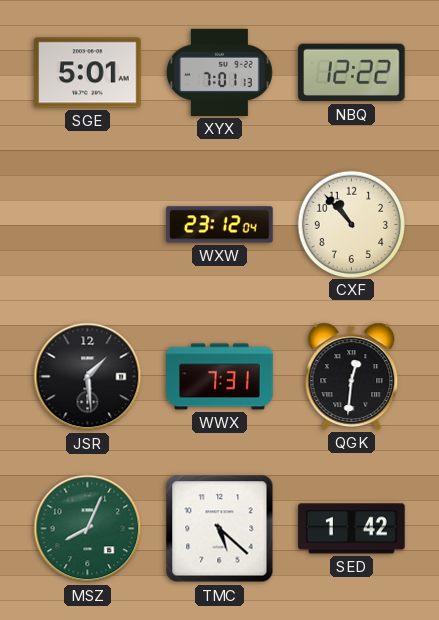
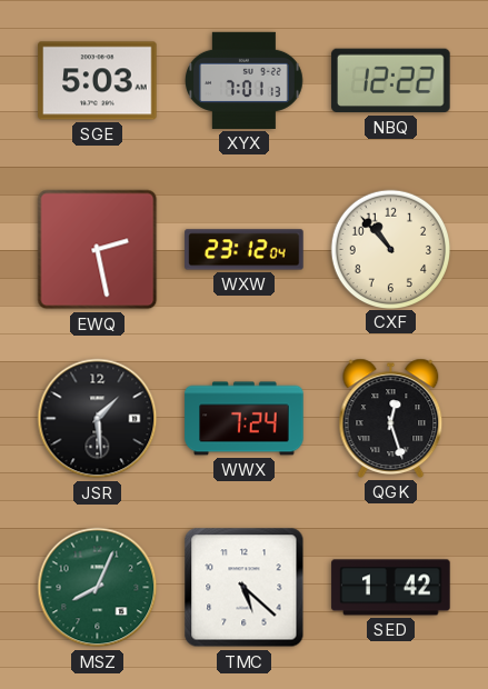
SGE: 5:01 -> 5:03
EWQ: none -> 2:28
WWX: 7:31 -> 7:24
QGK: 12:31 -> 12:27
